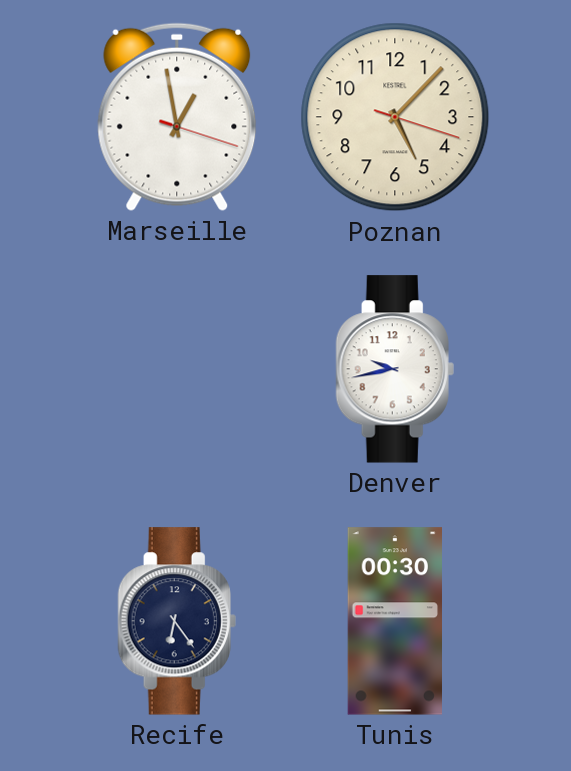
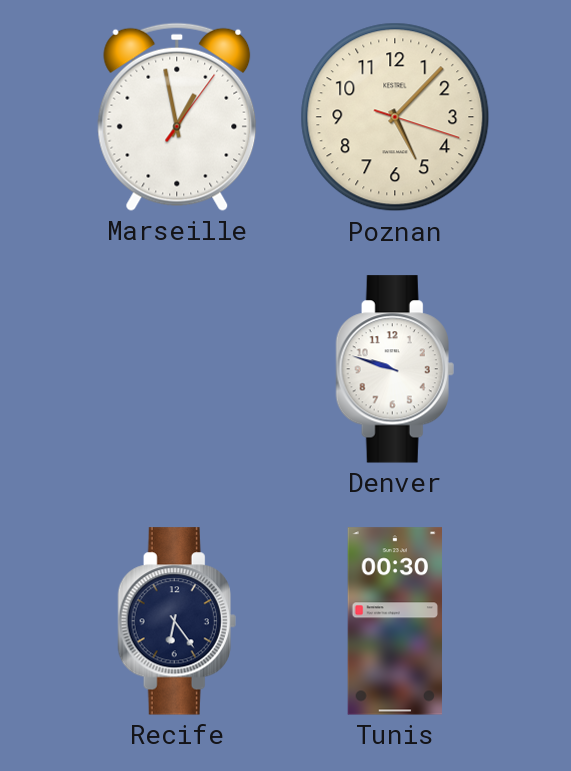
Marseille: 12:58:18 -> 12:58:06
Denver: 9:43 -> 9:48
